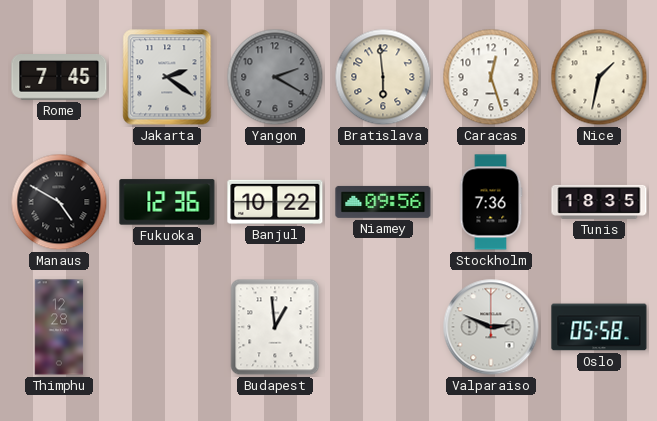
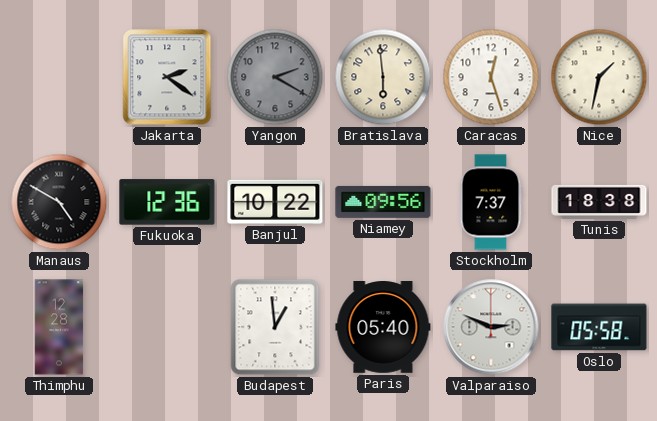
Rome: 7:45 -> none
Stockholm: 7:36 -> 7:37
Tunis: 18:35 -> 18:38
Paris: none -> 05:40
